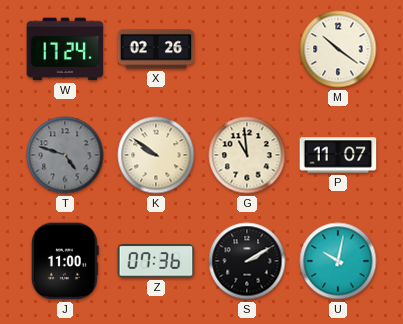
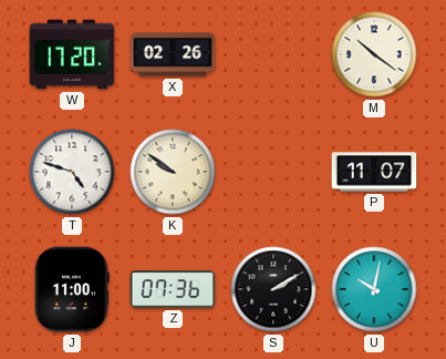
W: 17:24 -> 17:20
T dial: grey -> white
G: 10:59 -> none
